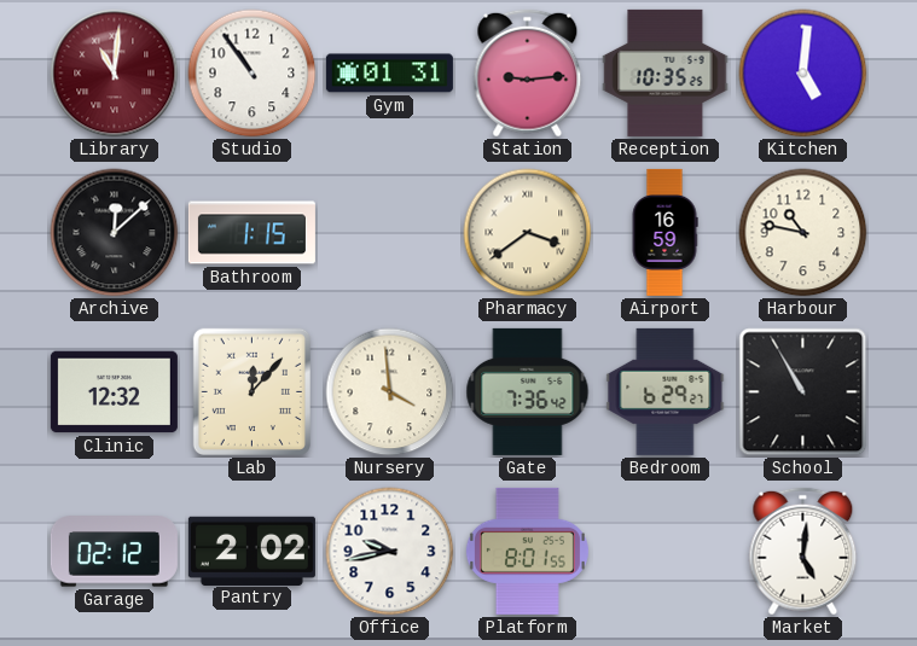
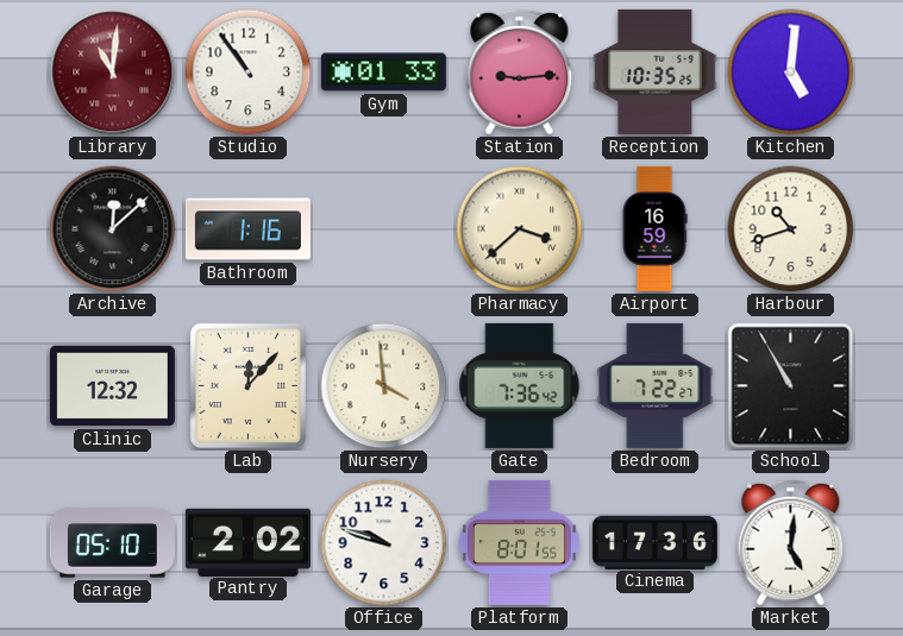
Gym: 01:31 -> 01:33
Bathroom: 1:15 -> 1:16
Pharmacy: 3:39 -> 3:38
Harbour: 10:47 -> 10:42
Bedroom: 6:29 -> 7:22
Garage: 02:12 -> 05:10
Office: 9:43 -> 9:48
Cinema: none -> 17:36
